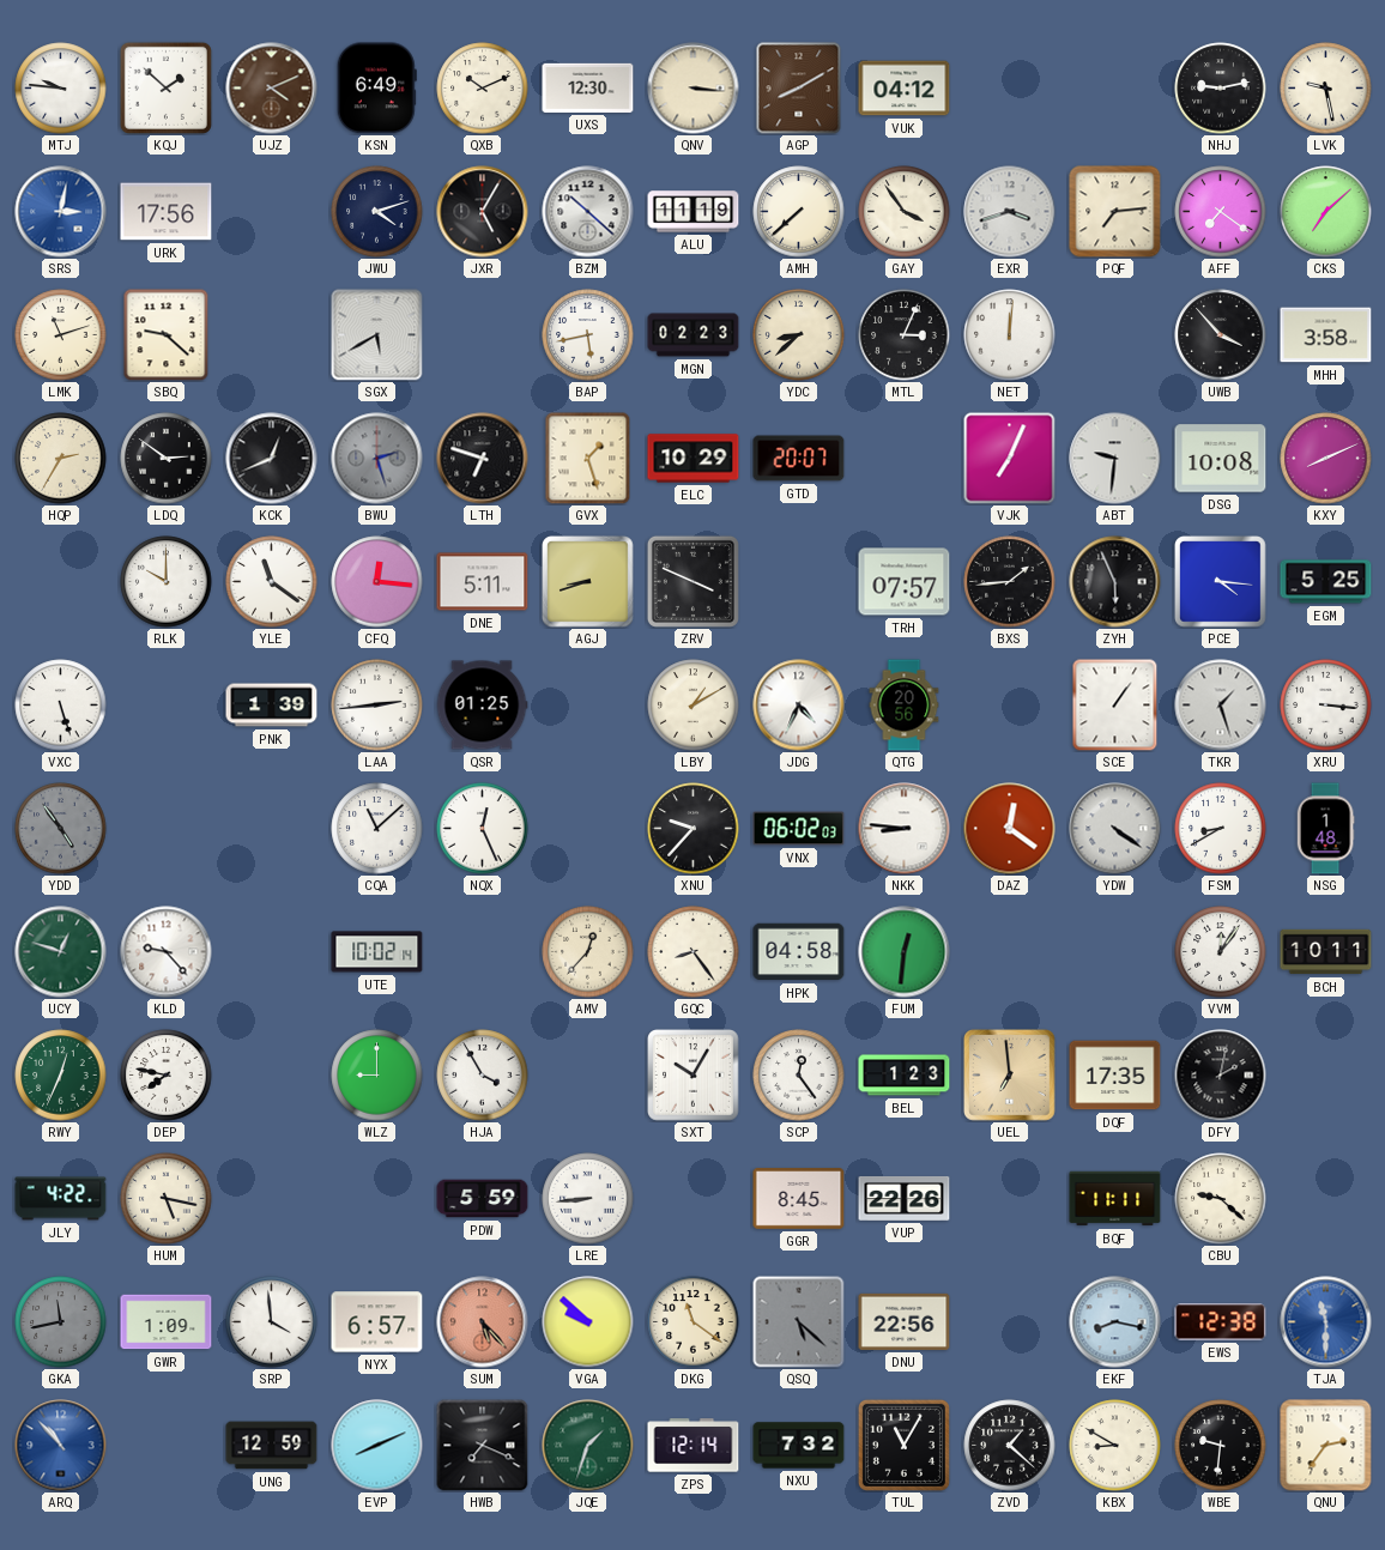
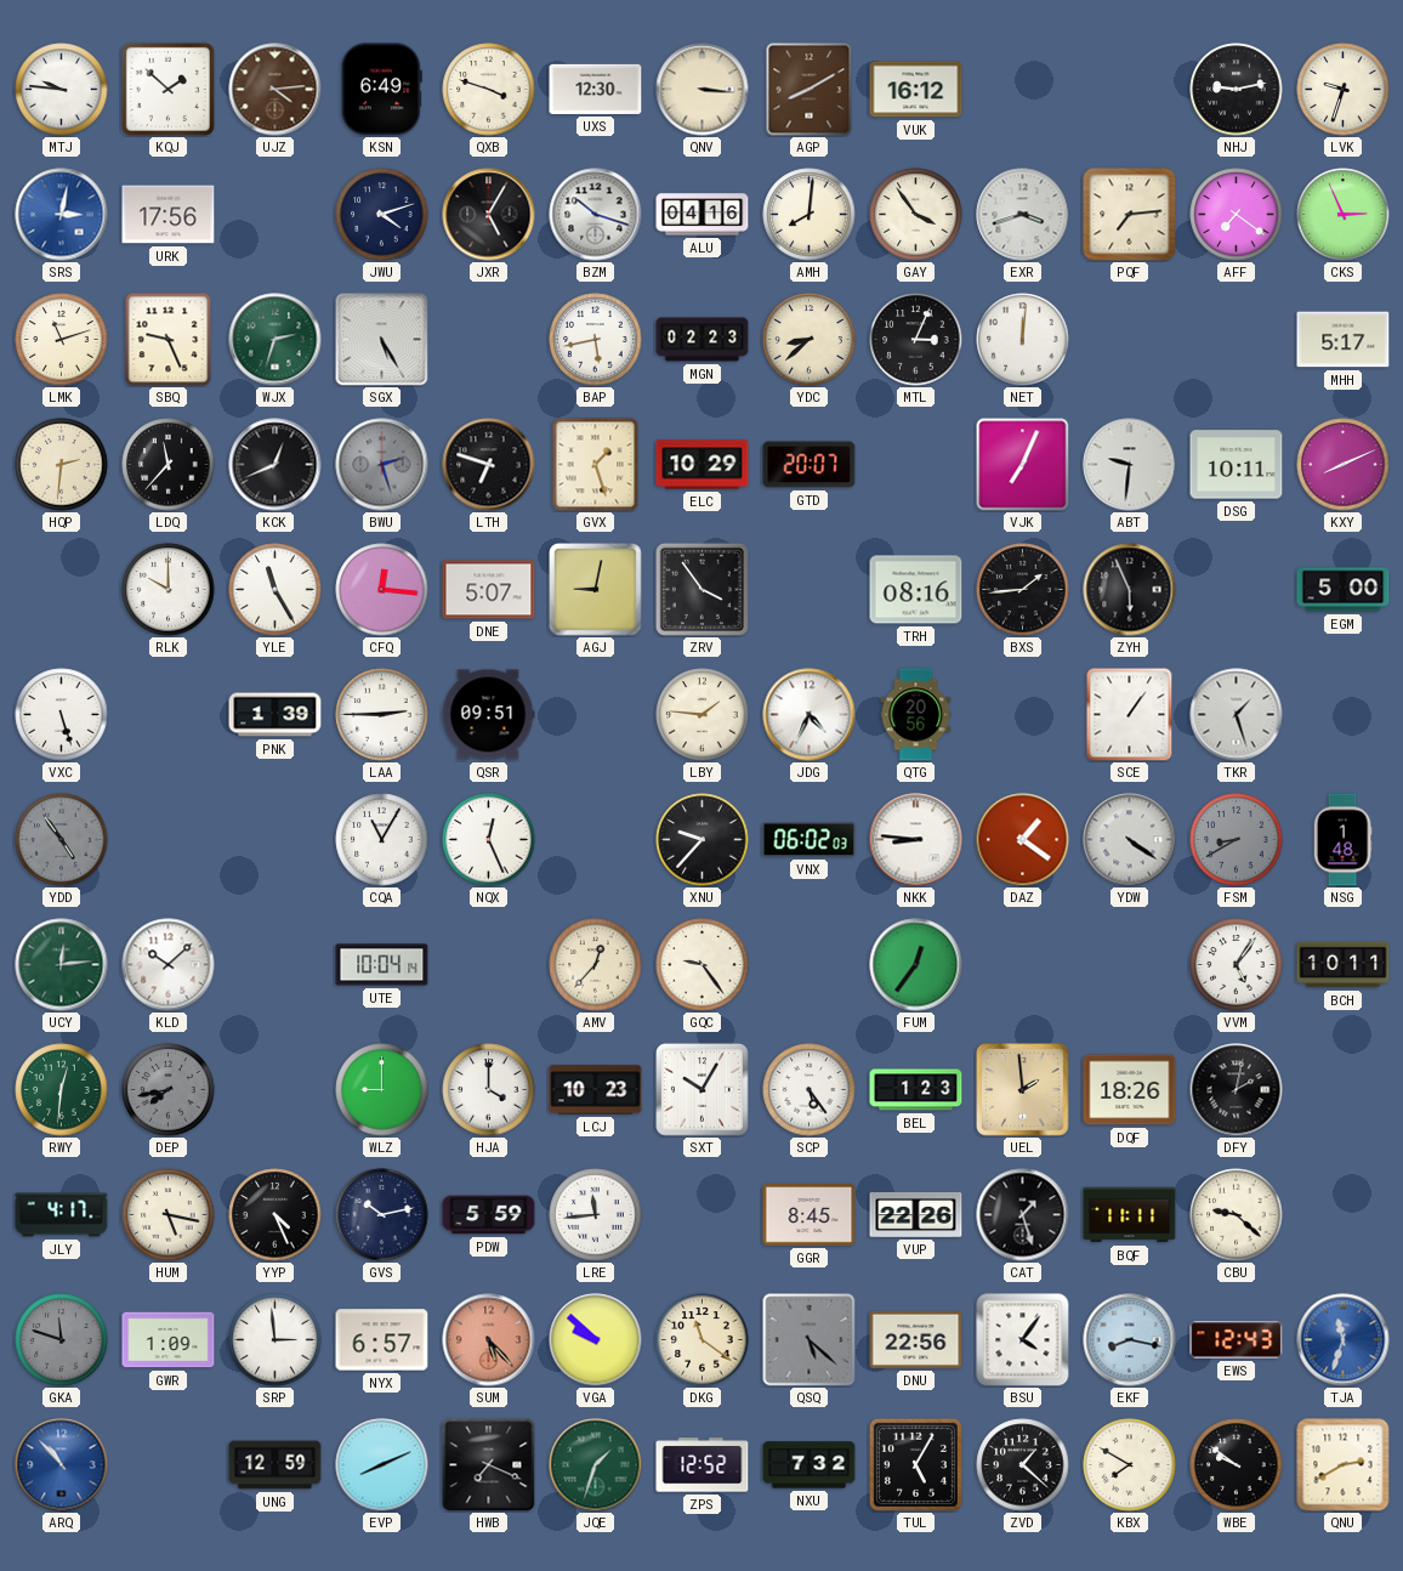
UJZ: 4:11 -> 4:14
QXB: 10:11 -> 3:48
VUK: 04:12 -> 16:12
LVK: 9:28 -> 9:33
BZM: 10:22 -> 10:18
ALU: 11:19 -> 04:16
AMH: 7:38 -> 8:01
CKS: 7:08 -> 2:56
SBQ: 9:22 -> 9:26
WJX: none -> 2:33
SGX: 5:40 -> 5:25
UWB: 3:53 -> none
MHH: 3:58 -> 5:17
HQP: 2:35 -> 2:31
LDQ: 2:51 -> 11:37
DSG: 10:08 -> 10:11
YLE: 11:21 -> 11:25
DNE: 5:11 -> 5:07
AGJ: 8:42 -> 9:02
ZRV: 3:49 -> 3:54
TRH: 07:57 -> 08:16
PCE: 4:16 -> none
EGM: 5:25 -> 5:00
LAA: 2:44 -> 2:45
QSR: 01:25 -> 09:51
LBY: 1:10 -> 1:46
XRU: 3:16 -> none
CQA: 11:08 -> 11:05
DAZ: 12:21 -> 1:21
FSM dial: white -> grey
UCY: 12:48 -> 12:14
KLD: 9:23 -> 10:08
UTE: 10:02 -> 10:04
GQC: 8:24 -> 9:24
HPK: 04:58 -> none
FUM: 12:31 -> 12:36
VVM: 12:06 -> 5:06
RWY: 12:34 -> 12:31
DEP: 7:47 -> 7:43
DEP dial: white -> grey
HJA: 3:55 -> 4:00
LCJ: none -> 10:23
SCP: 12:24 -> 5:24
UEL: 6:59 -> 1:59
DQF: 17:35 -> 18:26
JLY: 4:22 -> 4:17
YYP: none -> 4:26
GVS: none -> 10:13
LRE: 8:44 -> 11:44
CAT: none -> 1:27
GKA: 11:43 -> 11:48
SRP: 3:59 -> 2:59
BSU: none -> 4:06
EWS: 12:38 -> 12:43
TJA: 11:30 -> 11:33
ZPS: 12:14 -> 12:52
TUL: 11:05 -> 5:05
KBX: 8:50 -> 7:50
WBE: 9:31 -> 9:51
QNU: 2:36 -> 2:40
